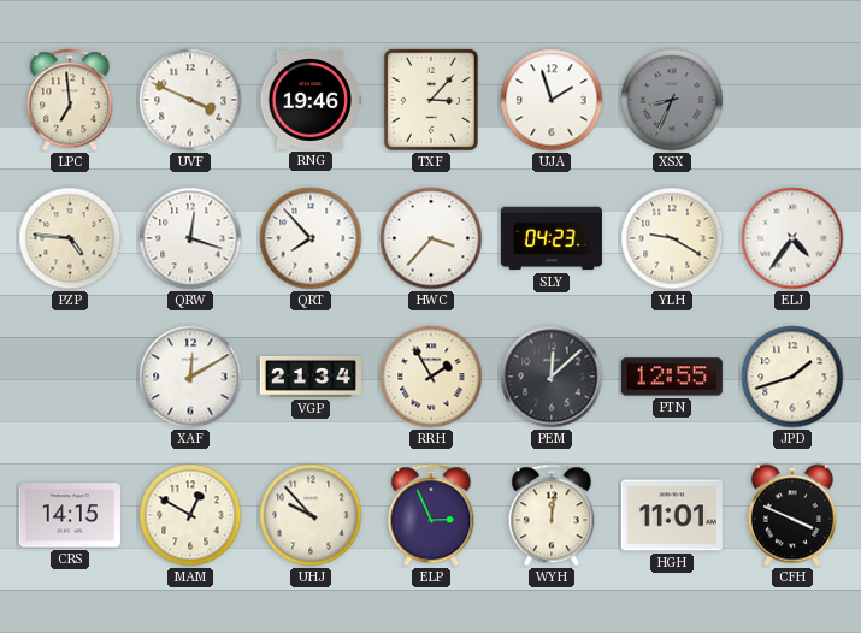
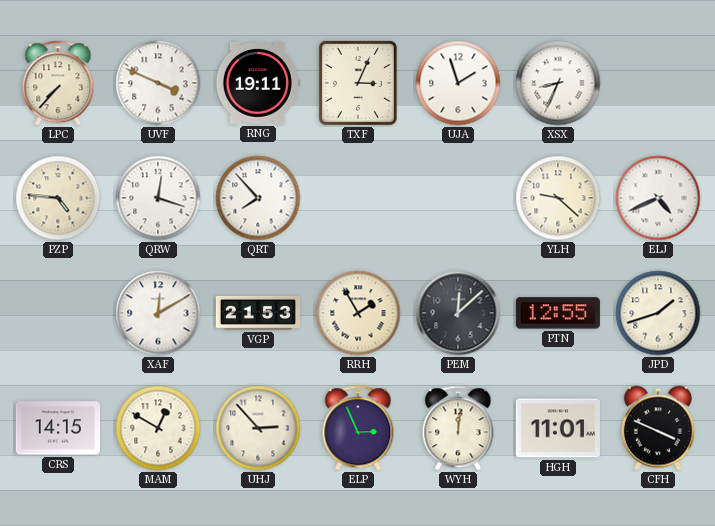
LPC: 6:59 -> 7:37
RNG: 19:46 -> 19:11
TXF: 3:07 -> 3:04
XSX dial: grey -> white
HWC: 3:37 -> none
SLY: 04:23 -> none
YLH: 9:20 -> 9:22
ELJ: 4:36 -> 4:41
VGP: 21:34 -> 21:53
UHJ: 9:53 -> 2:53
